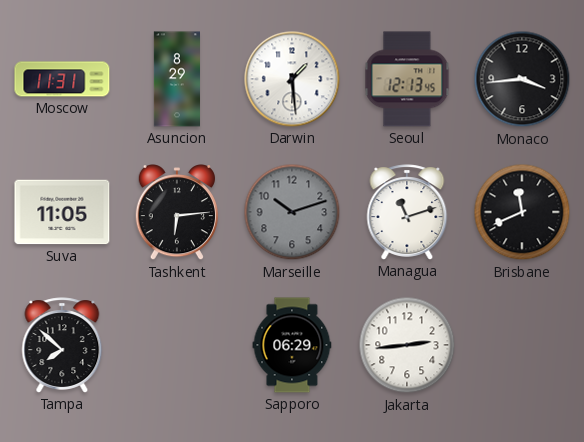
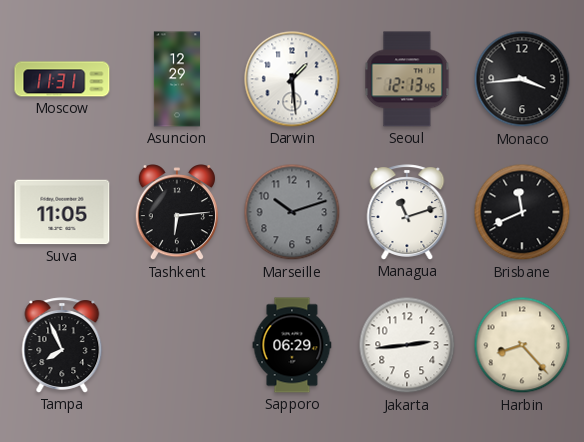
Asuncion: 8:29 -> 12:29
Tampa: 7:52 -> 7:56
Harbin: none -> 8:23
